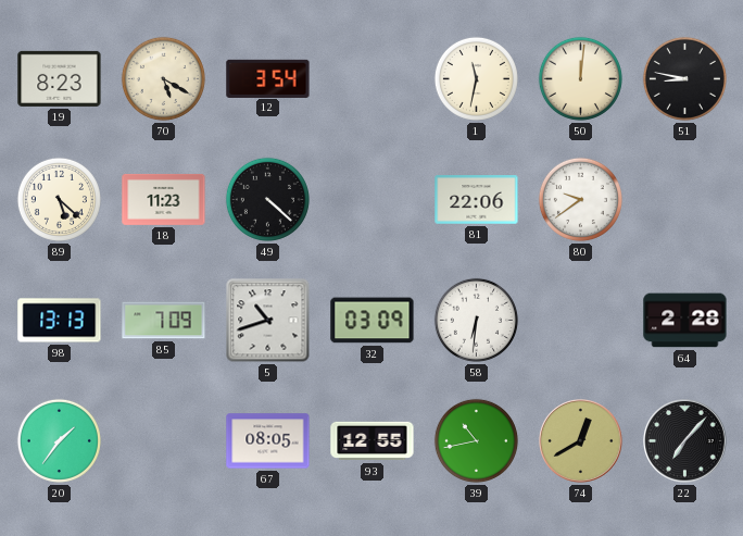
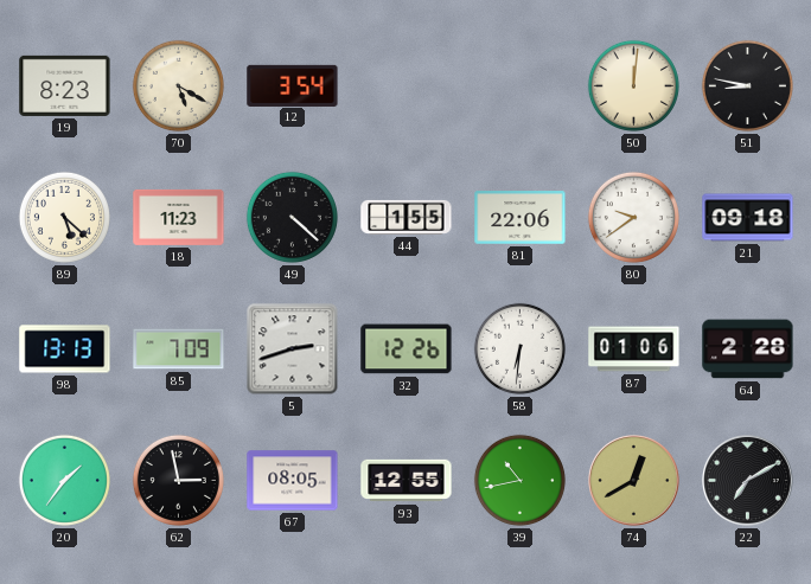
1: 11:32 -> none
44: none -> 1:55
21: none -> 09:18
5: 10:42 -> 2:42
32: 03:09 -> 12:26
87: none -> 01:06
62: none -> 2:58
22: 7:07 -> 7:10
